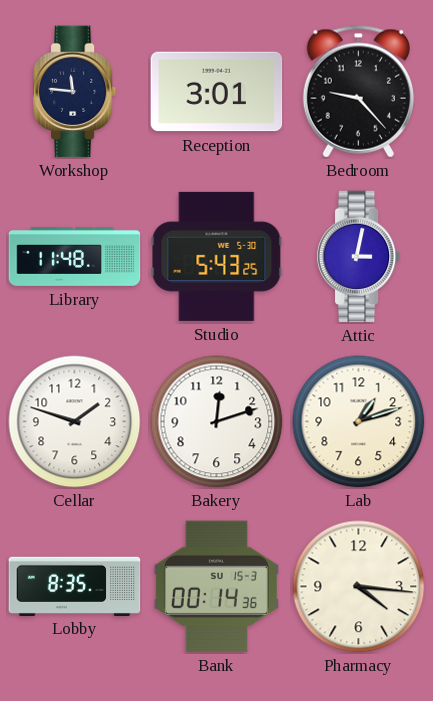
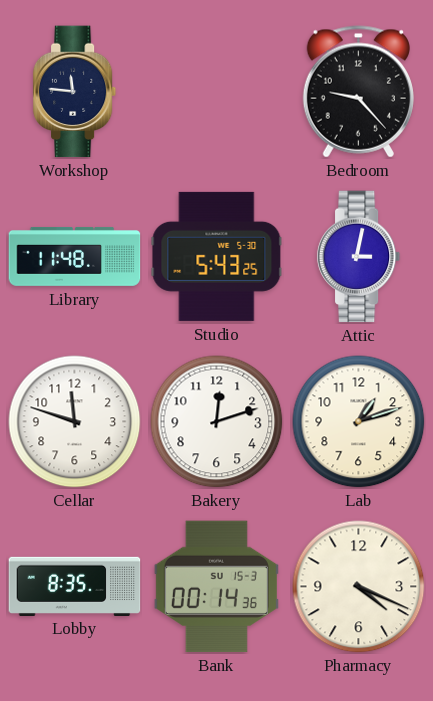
Reception: 3:01 -> none
Cellar: 1:48 -> 11:48
Pharmacy: 4:16 -> 4:19
